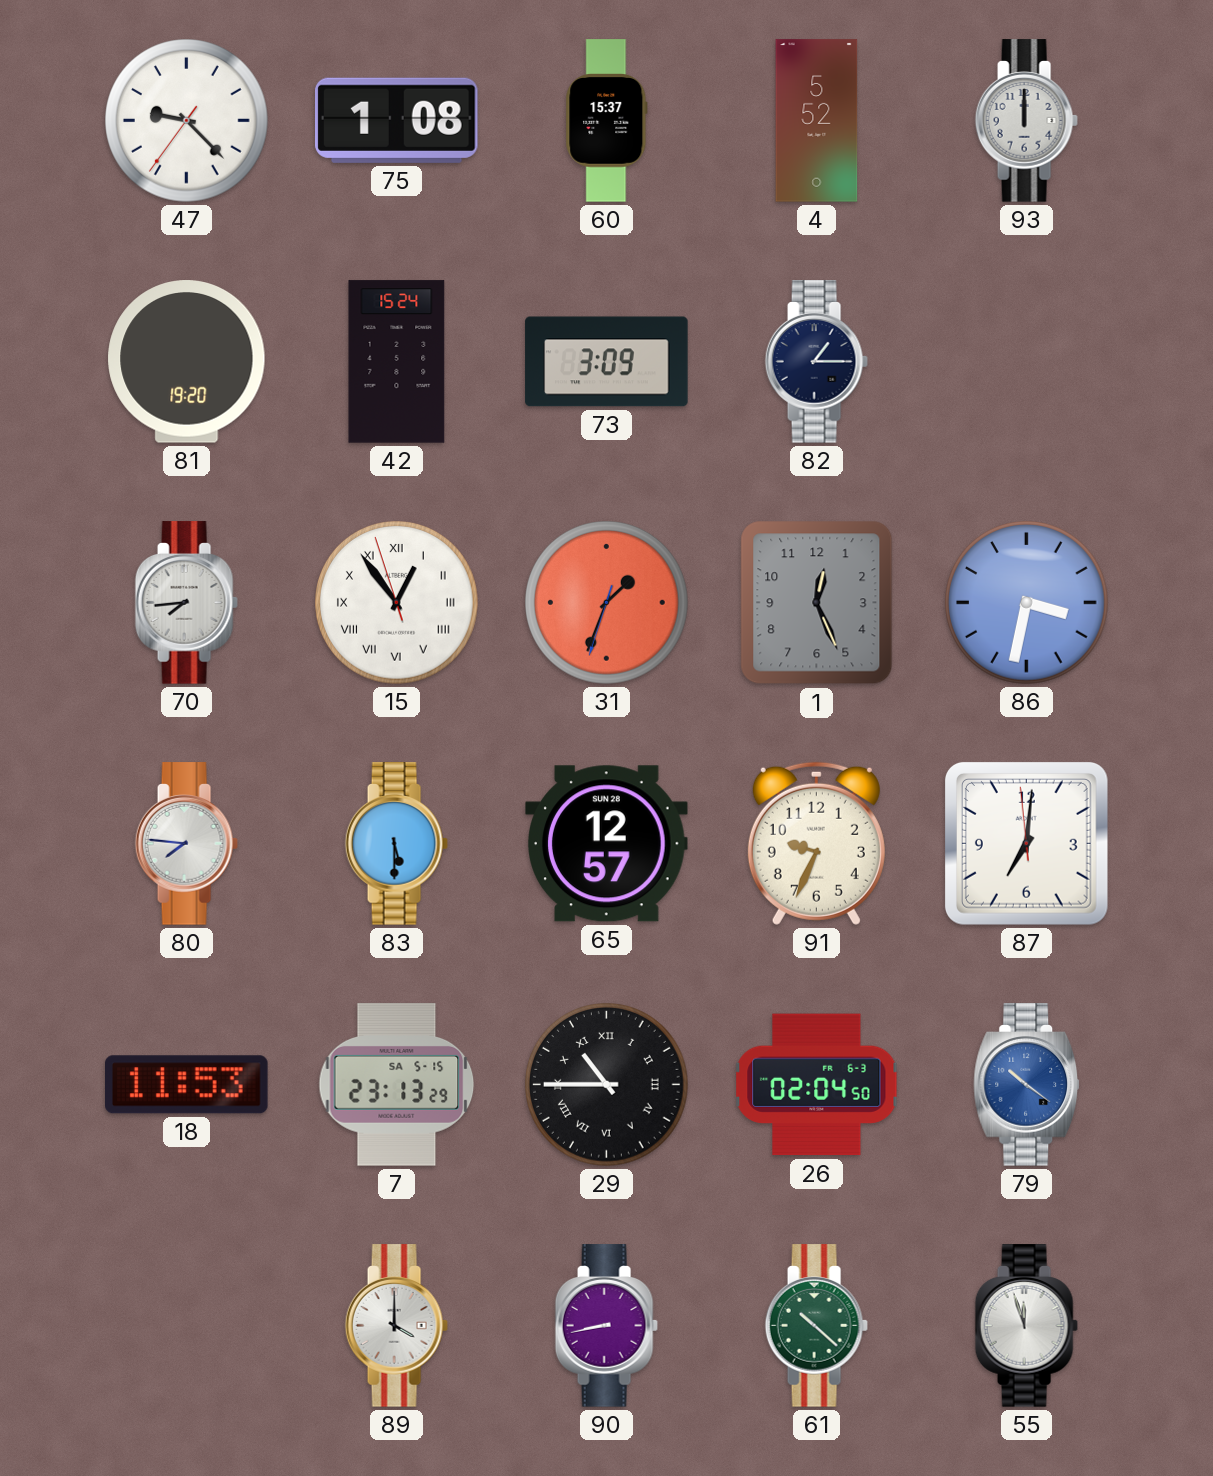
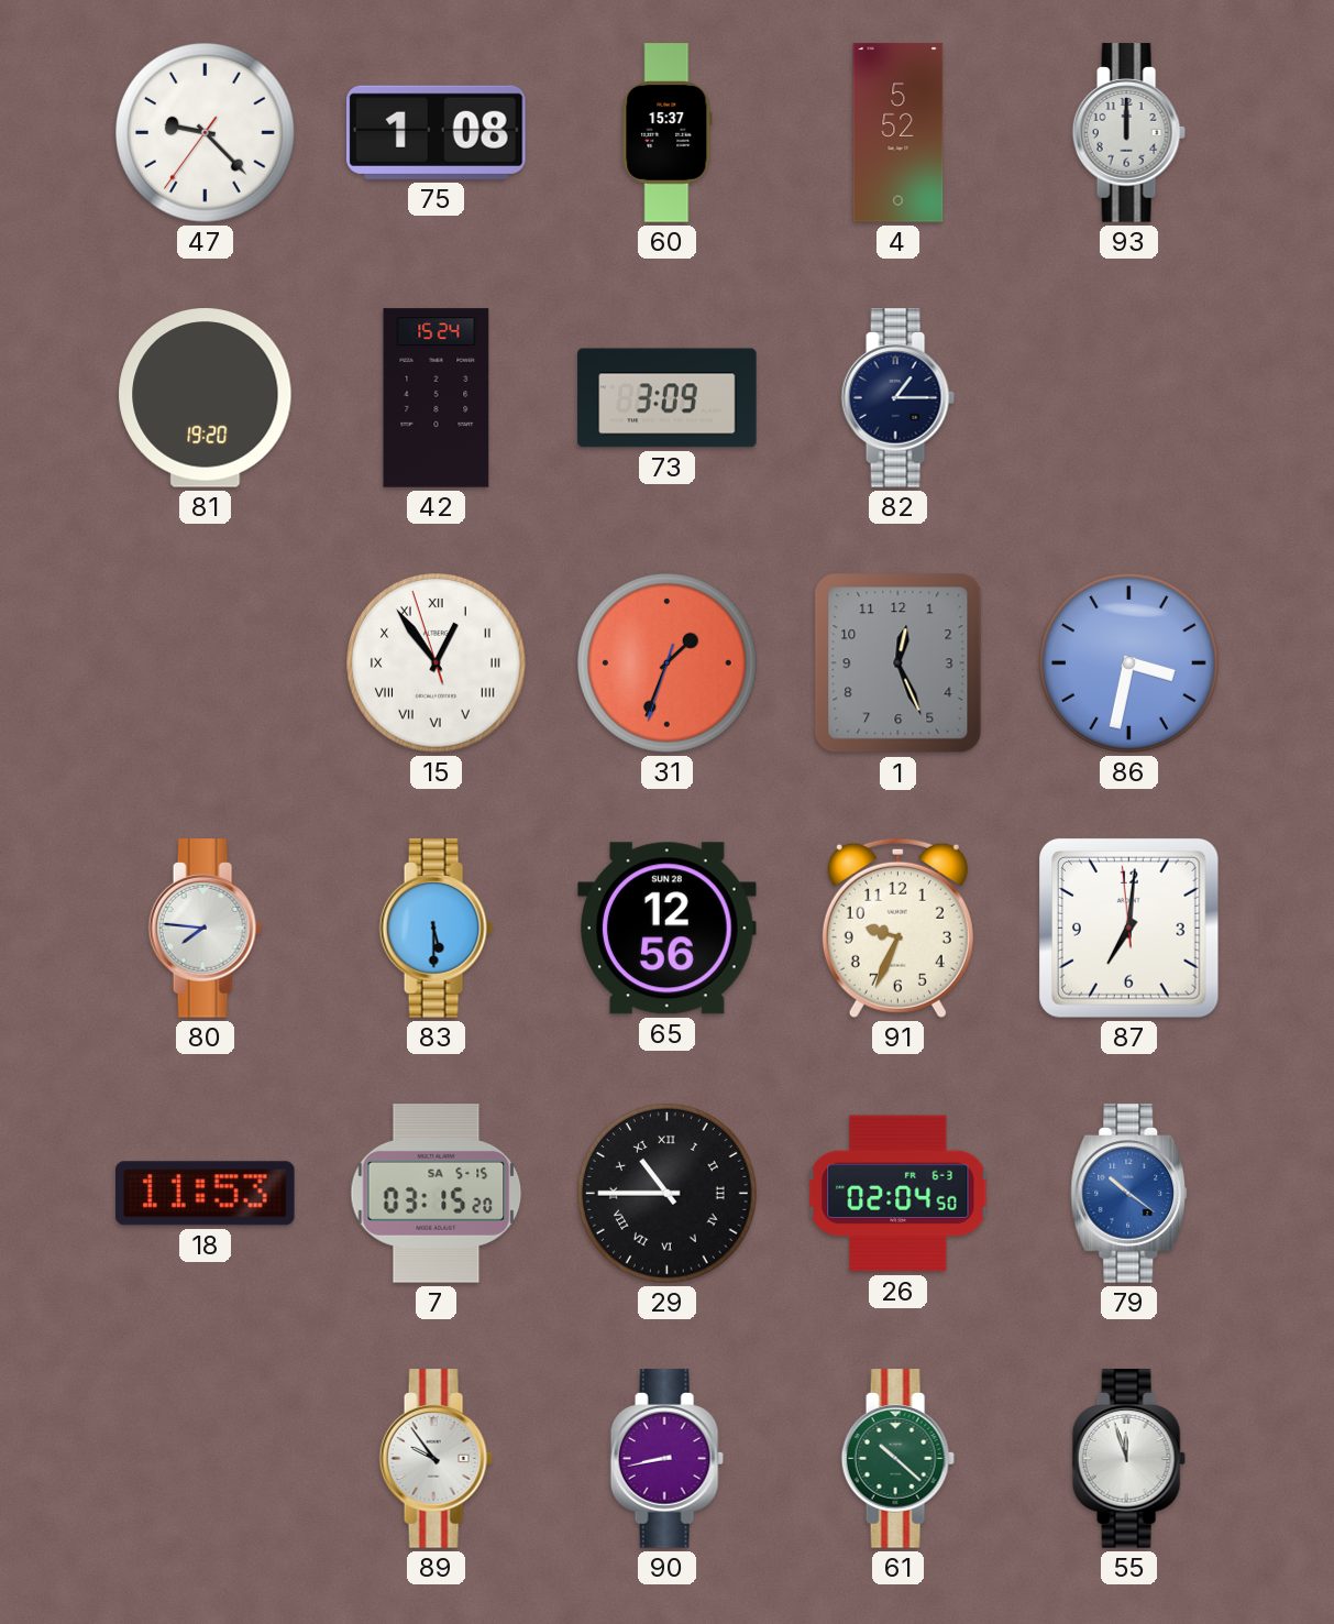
70: 7:44 -> none
65: 12:57 -> 12:56
7: 23:13 -> 03:15
89: 4:00 -> 9:54
